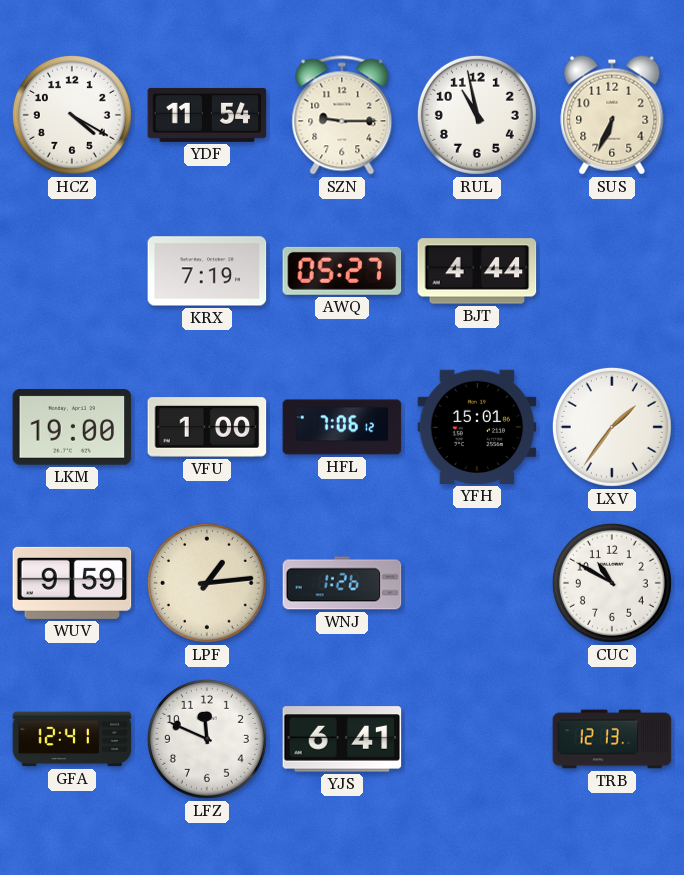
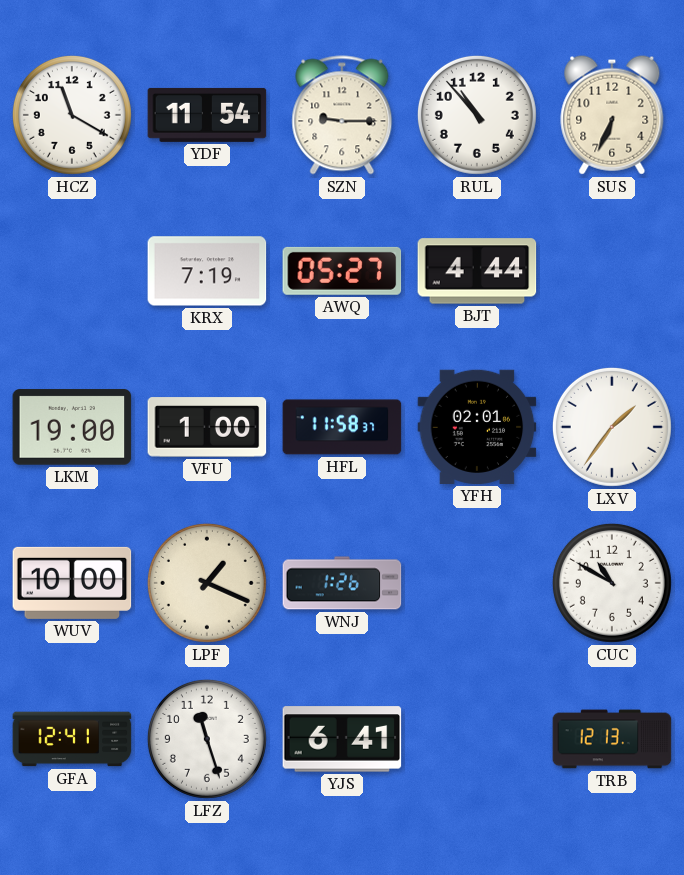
HCZ: 4:20 -> 11:20
RUL: 10:58 -> 10:53
HFL: 7:06 -> 11:58
YFH: 15:01 -> 02:01
WUV: 9:59 -> 10:00
LPF: 1:14 -> 1:19
LFZ: 11:49 -> 11:27
